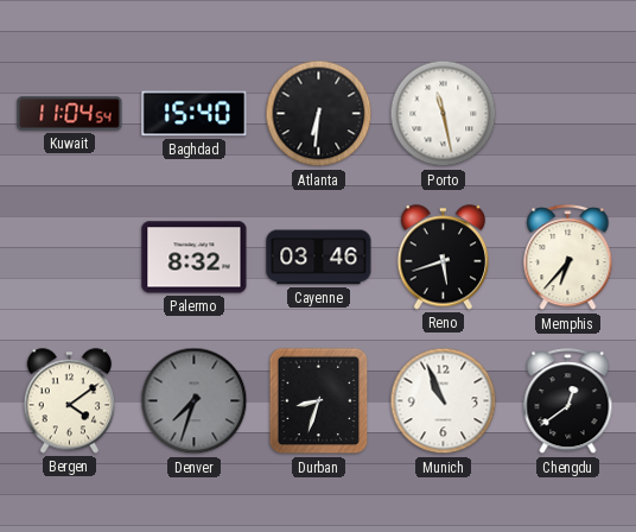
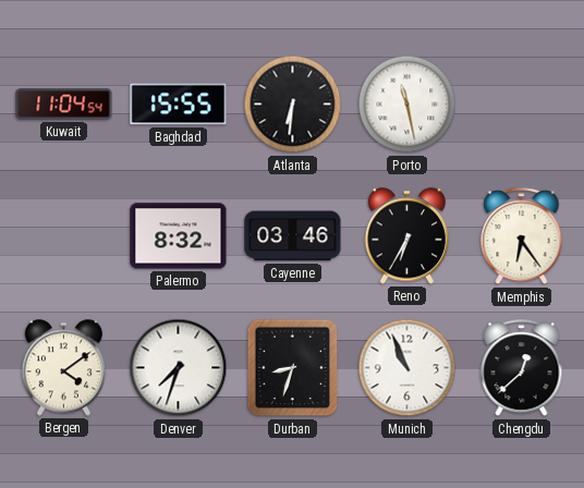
Baghdad: 15:40 -> 15:55
Reno: 5:42 -> 6:35
Memphis: 6:37 -> 6:24
Denver dial: grey -> white
Chengdu: 12:39 -> 12:38
